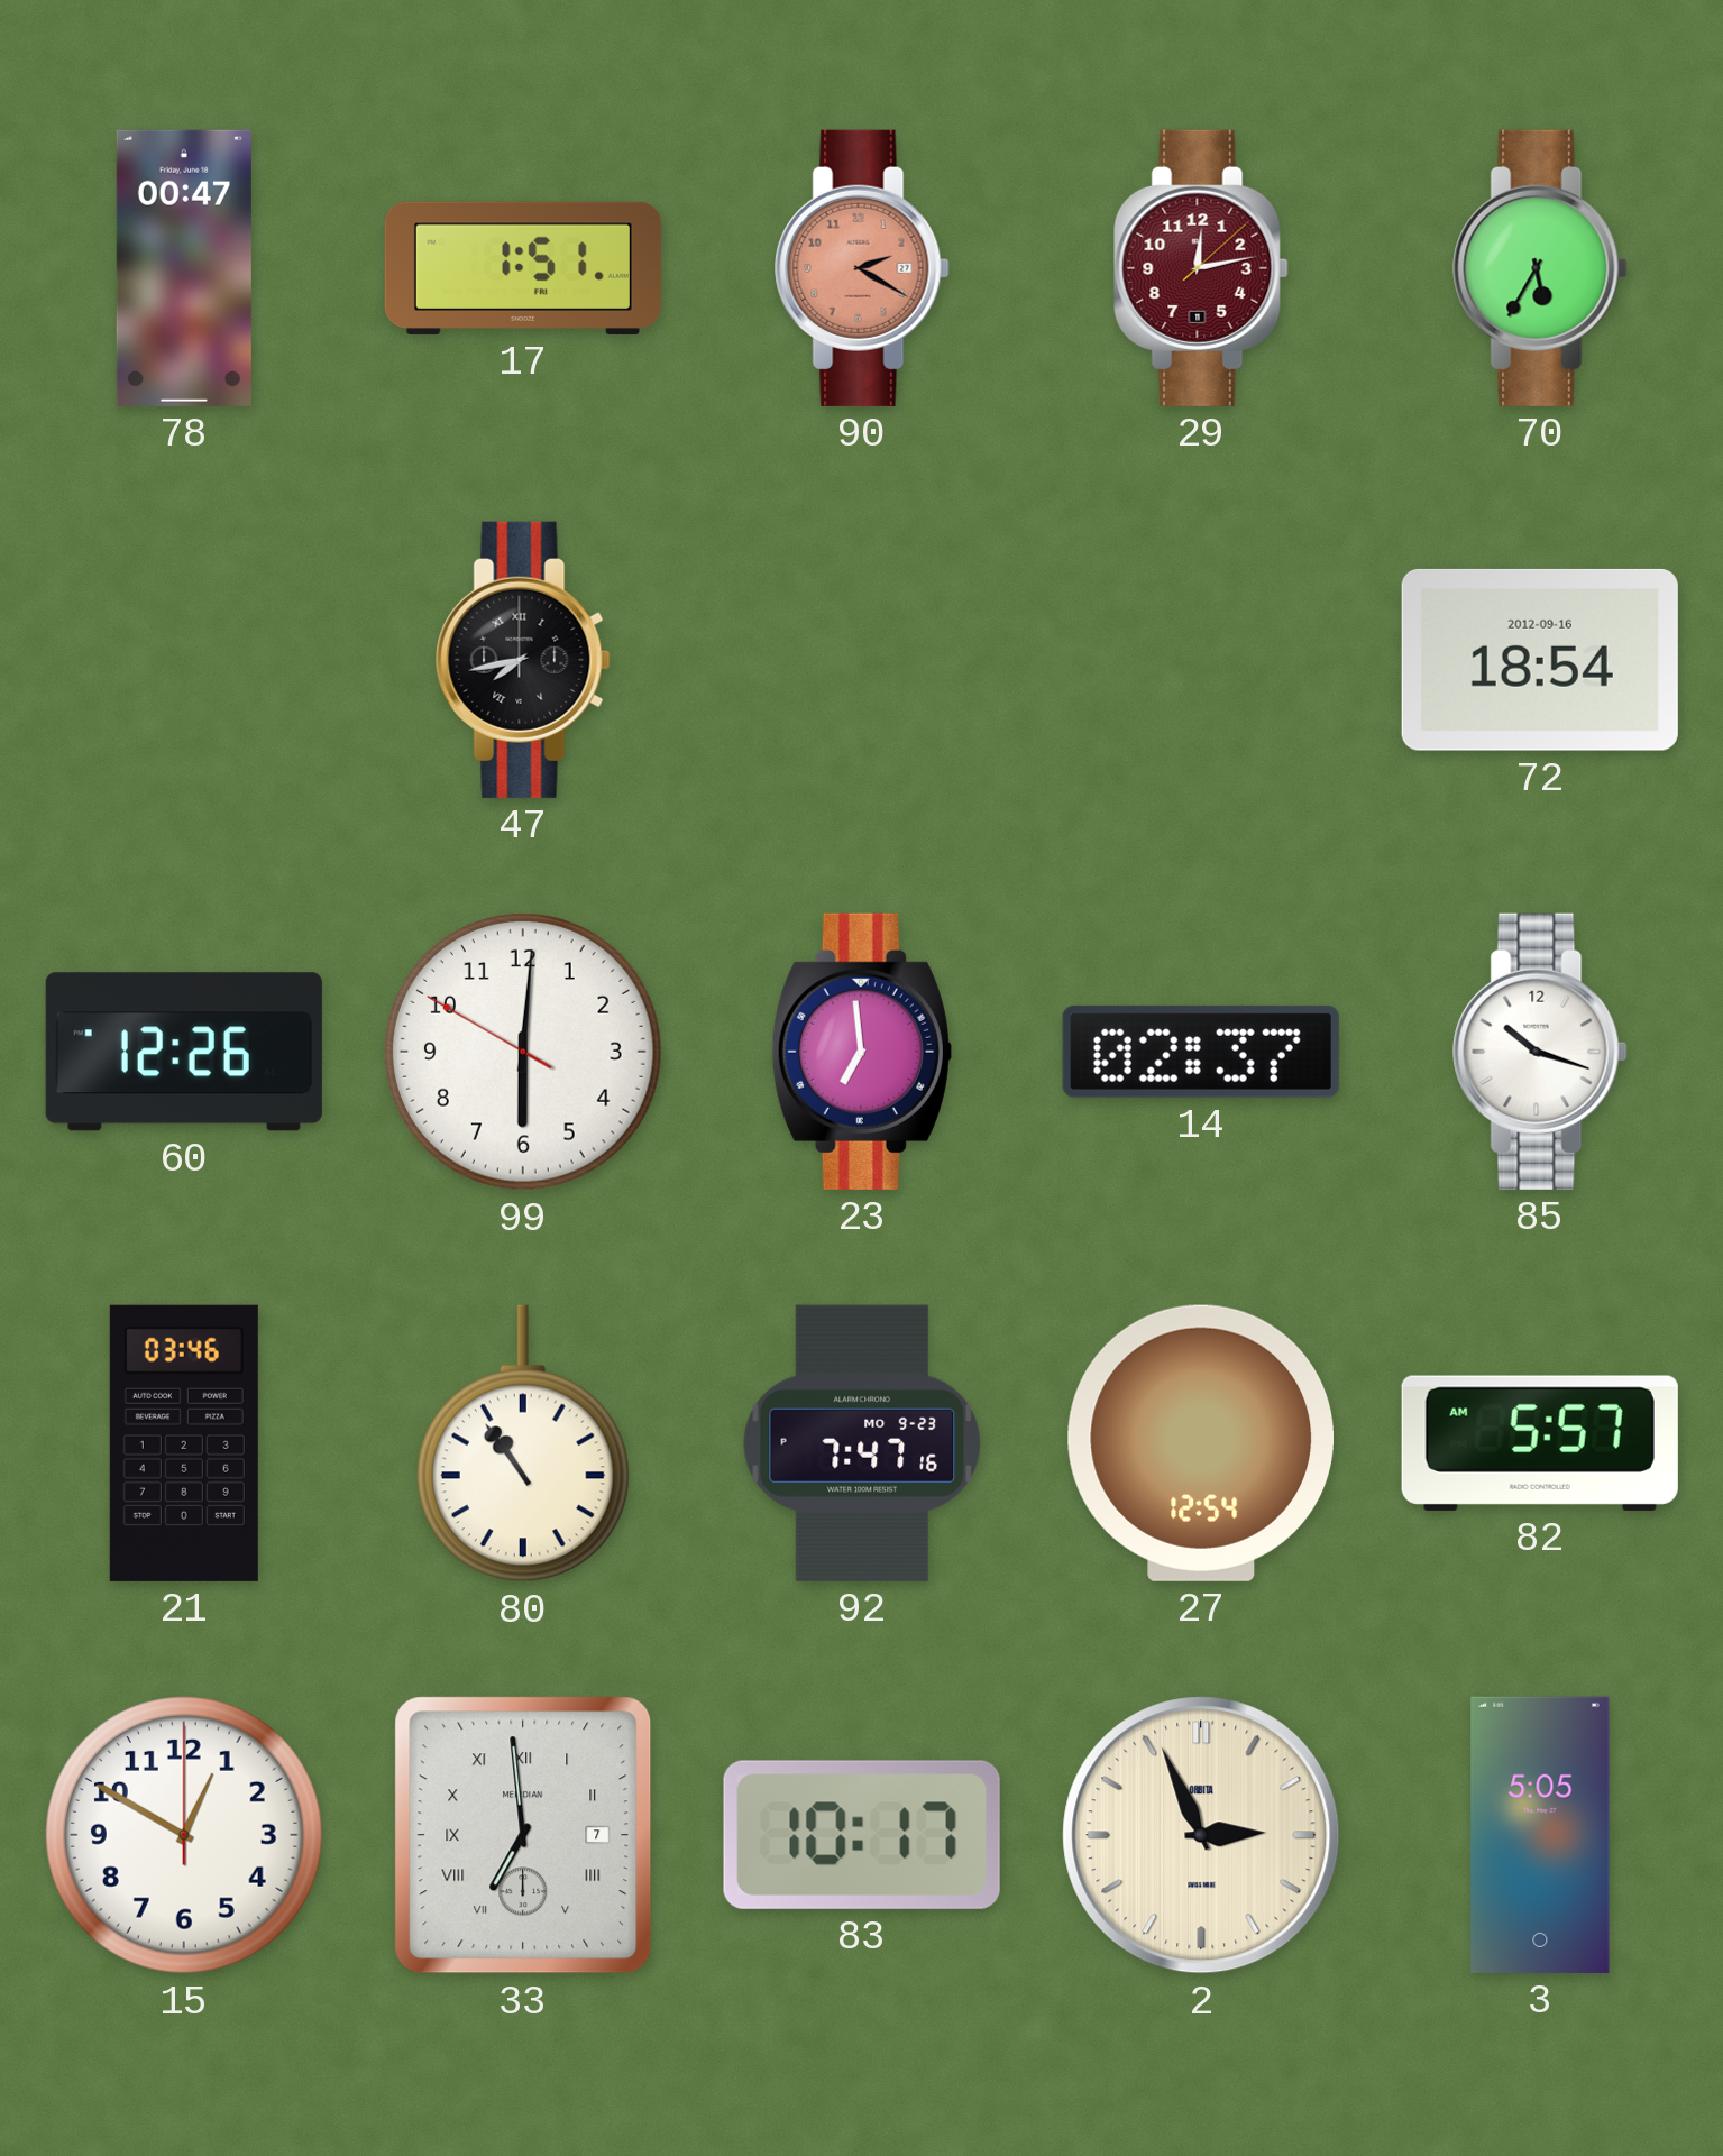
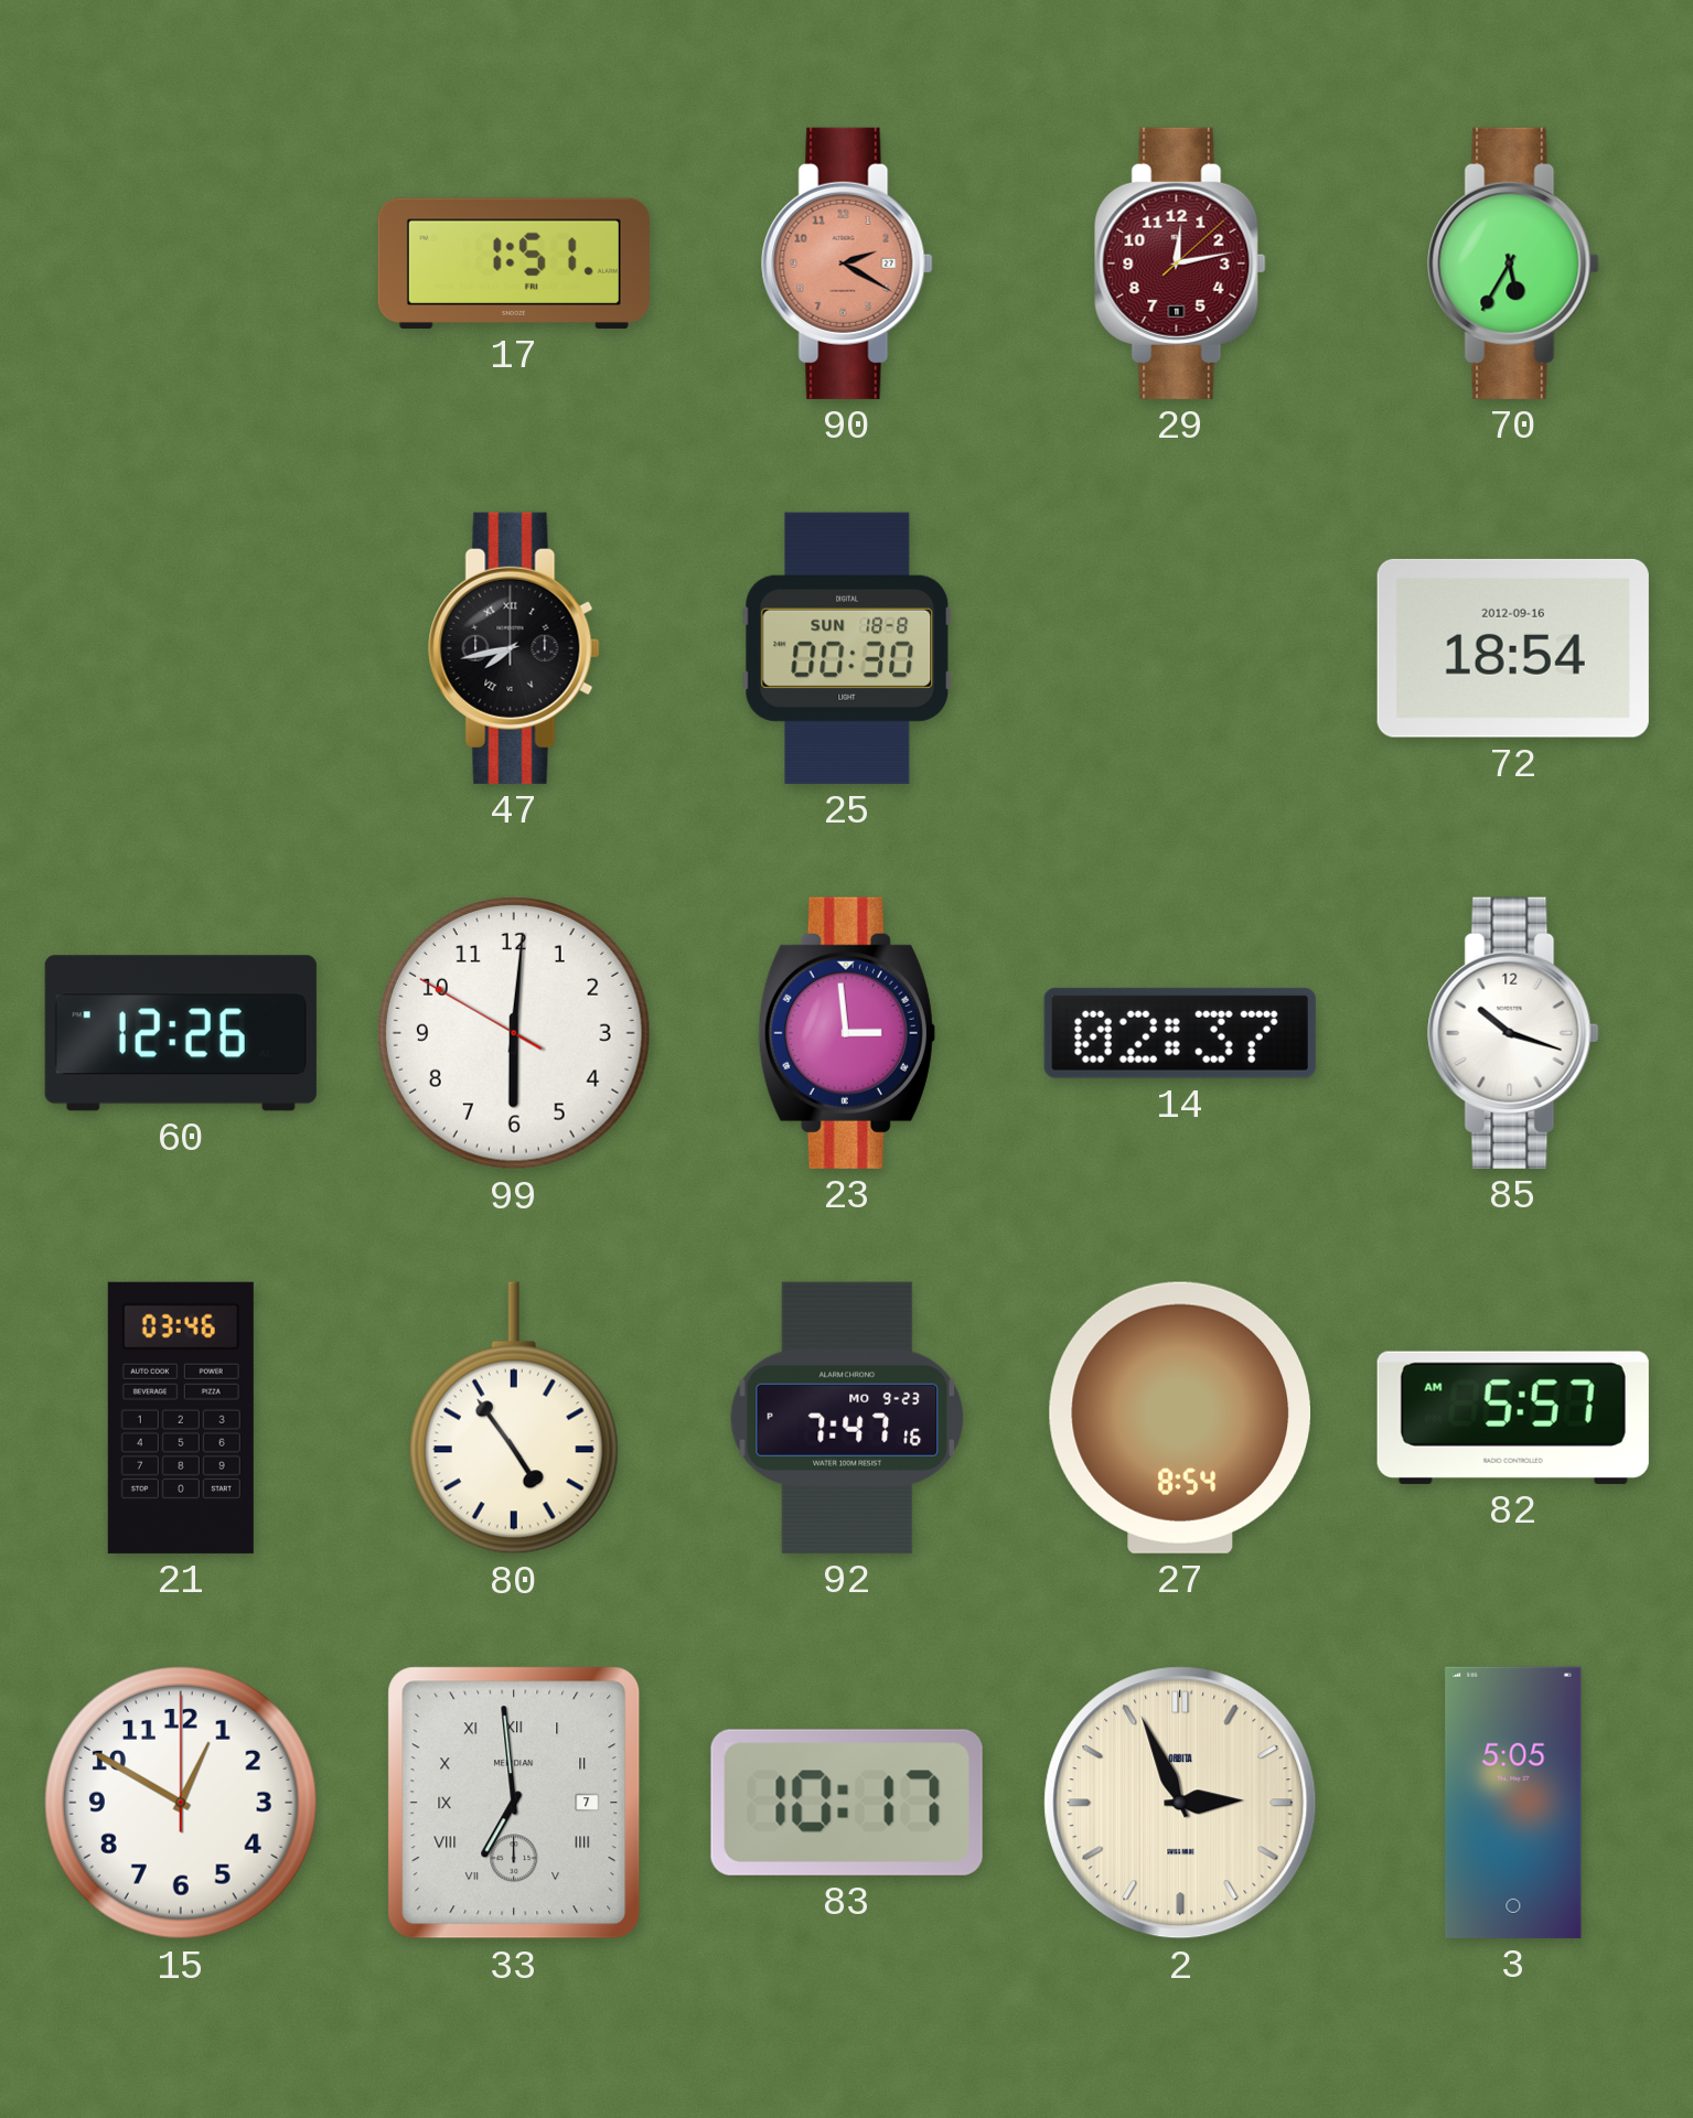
78: 00:47 -> none
25: none -> 00:30
23: 6:59 -> 2:59
80: 10:54 -> 4:54
27: 12:54 -> 8:54
